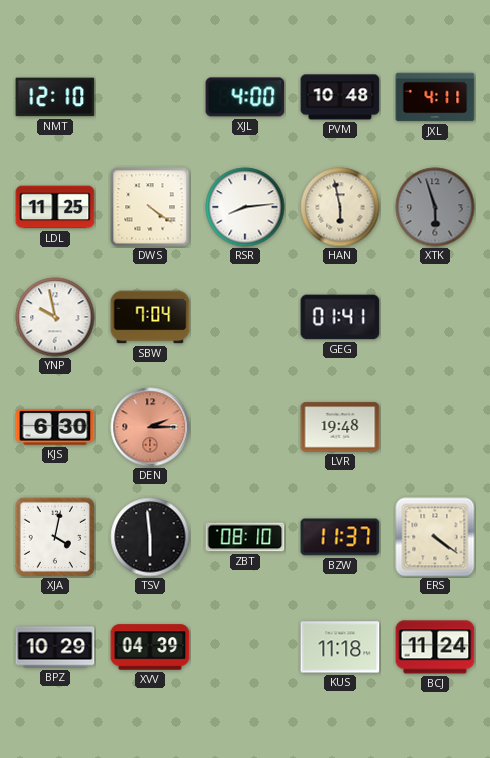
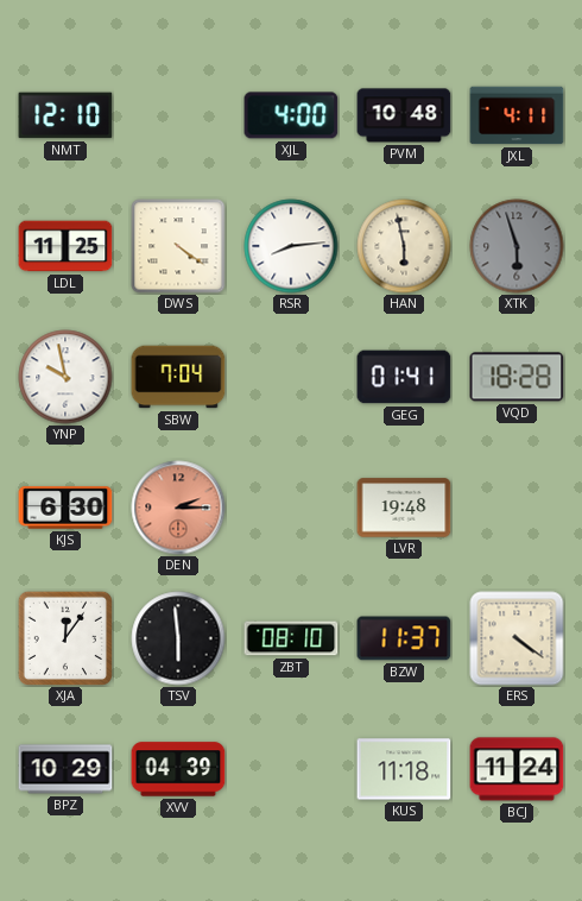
VQD: none -> 18:28
XJA: 4:02 -> 12:06
